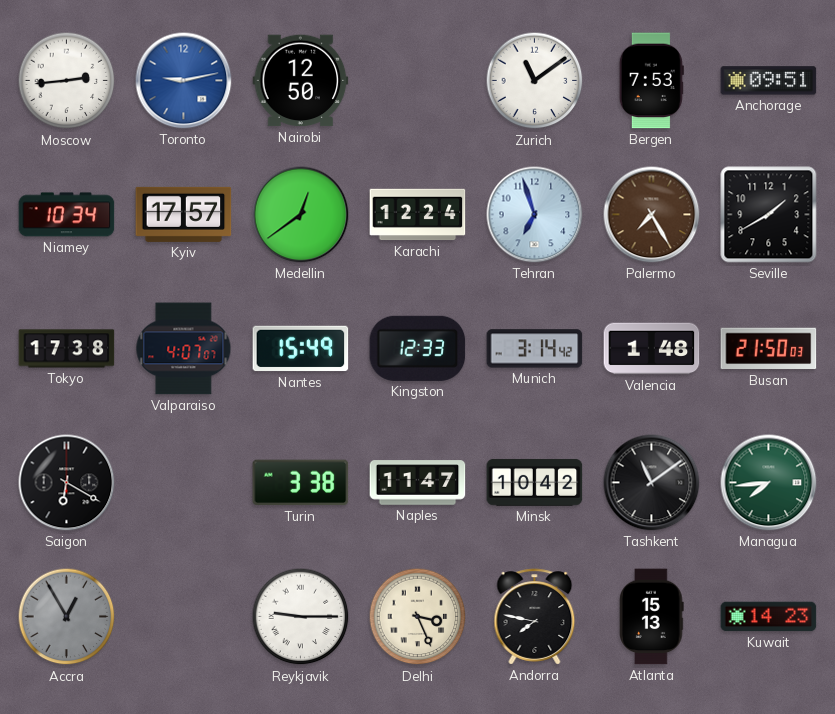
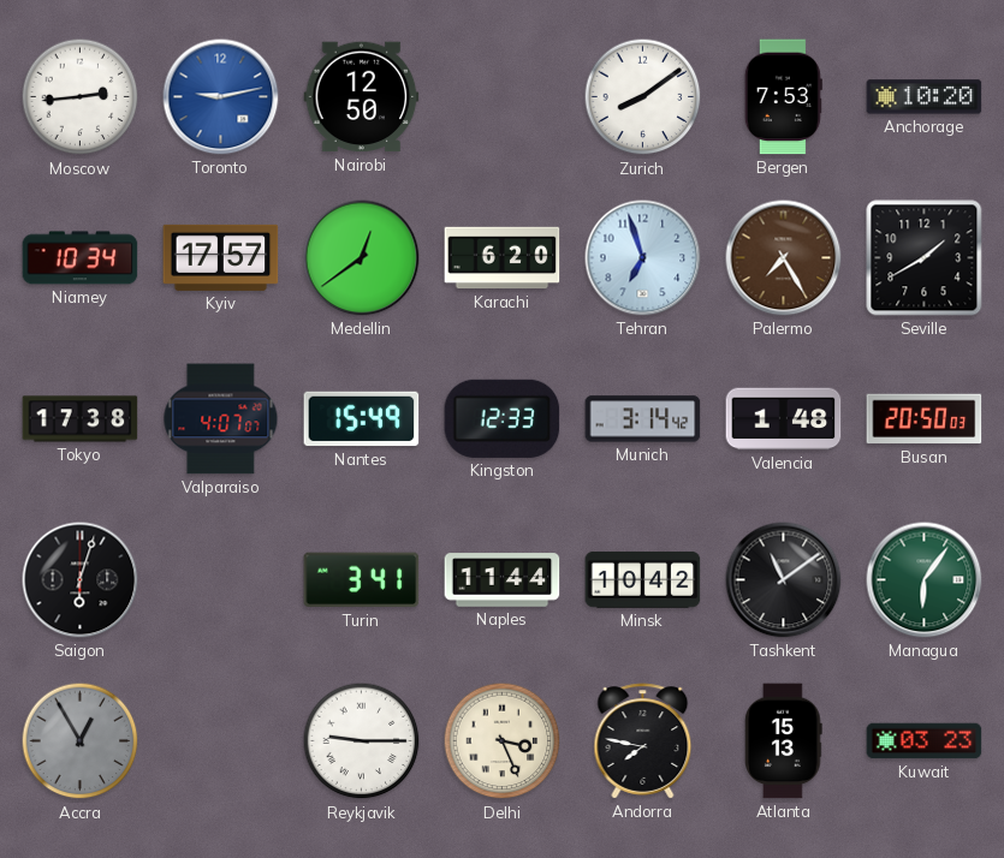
Zurich: 11:09 -> 8:09
Anchorage: 09:51 -> 10:20
Karachi: 12:24 -> 6:20
Busan: 21:50 -> 20:50
Saigon: 6:20 -> 6:03
Turin: 3:38 -> 3:41
Naples: 11:47 -> 11:44
Managua: 7:44 -> 6:06
Kuwait: 14:23 -> 03:23
